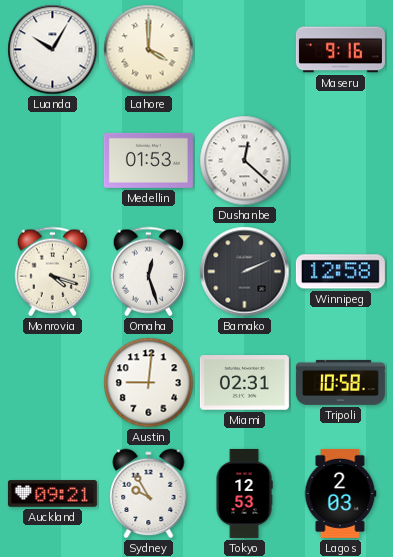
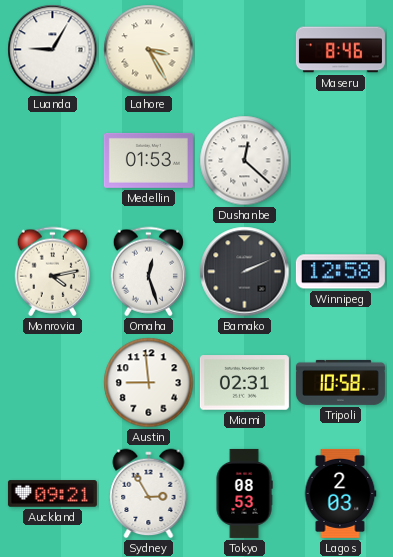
Luanda: 10:05 -> 9:05
Lahore: 4:00 -> 3:25
Maseru: 9:16 -> 8:46
Monrovia: 4:18 -> 4:13
Austin: 9:01 -> 8:59
Sydney: 9:55 -> 2:55
Tokyo: 12:53 -> 08:53
